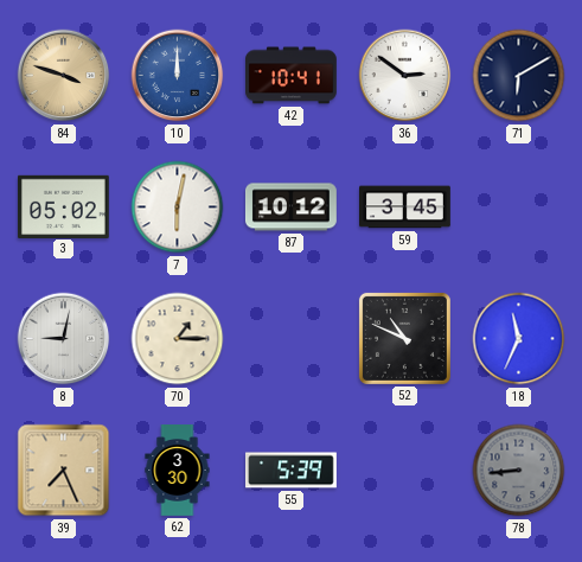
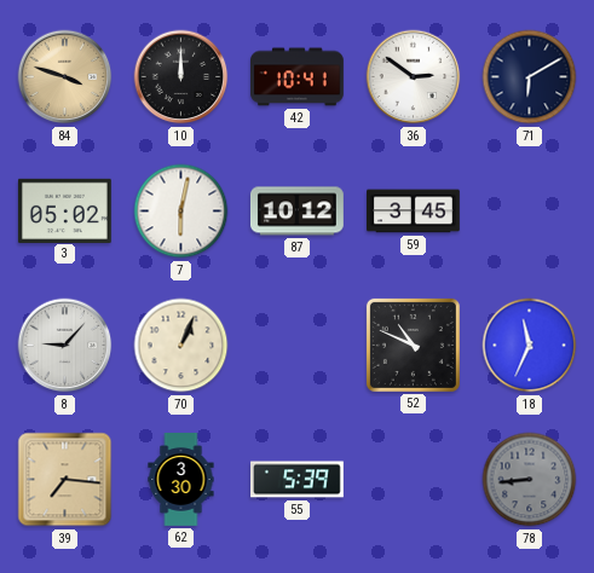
10 dial: blue -> black
8: 9:02 -> 9:07
70: 1:15 -> 1:04
39: 7:26 -> 7:16
